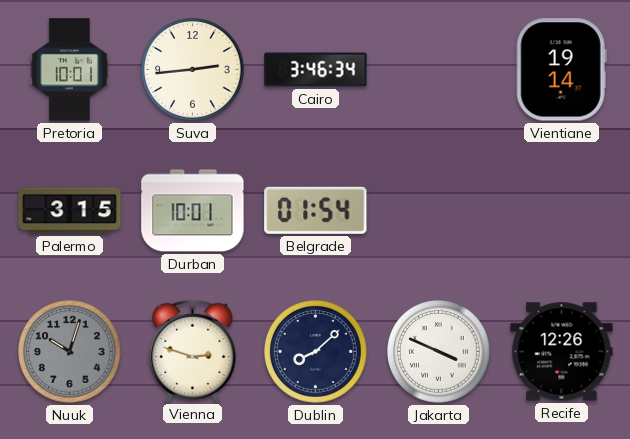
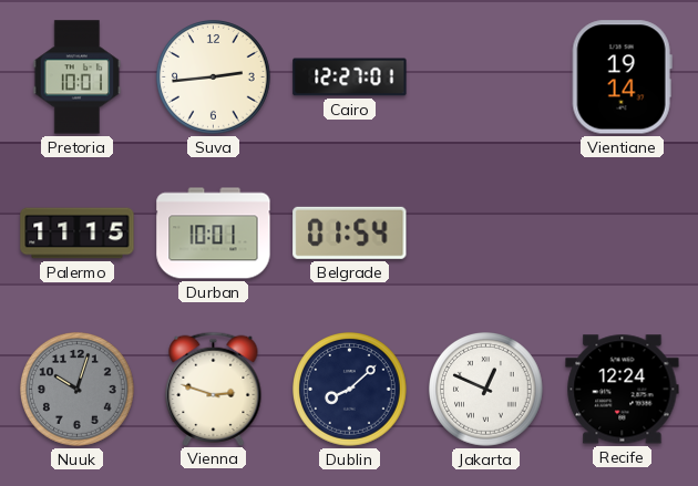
Cairo: 3:46 -> 12:27
Palermo: 3:15 -> 11:15
Jakarta: 3:49 -> 12:49
Recife: 12:26 -> 12:24
